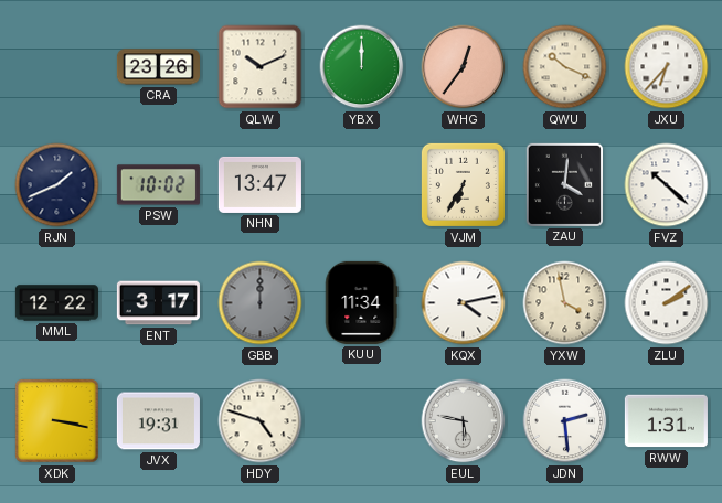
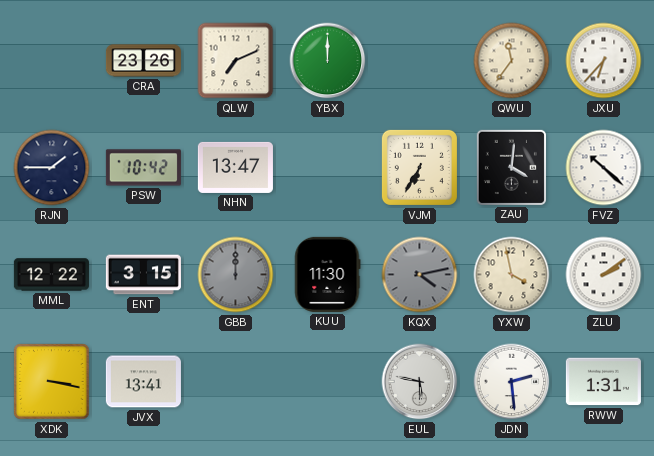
QLW: 10:11 -> 7:11
WHG: 12:36 -> none
QWU: 10:19 -> 11:36
RJN: 1:41 -> 1:45
PSW: 10:02 -> 10:42
ENT: 3:17 -> 3:15
KUU: 11:34 -> 11:30
KQX dial: white -> grey
JVX: 19:31 -> 13:41
HDY: 4:48 -> none
